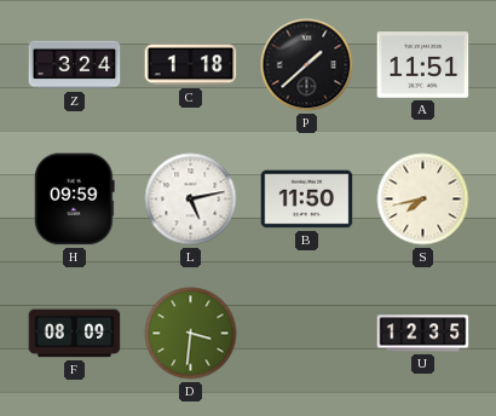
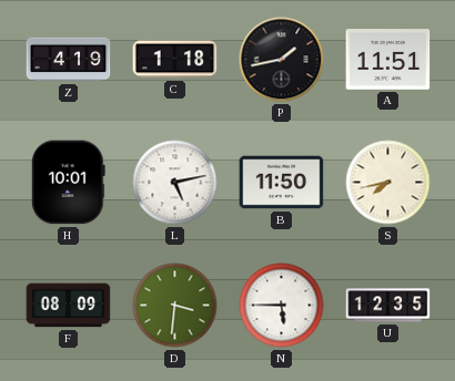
Z: 3:24 -> 4:19
P: 1:38 -> 1:43
H: 09:59 -> 10:01
N: none -> 5:45
